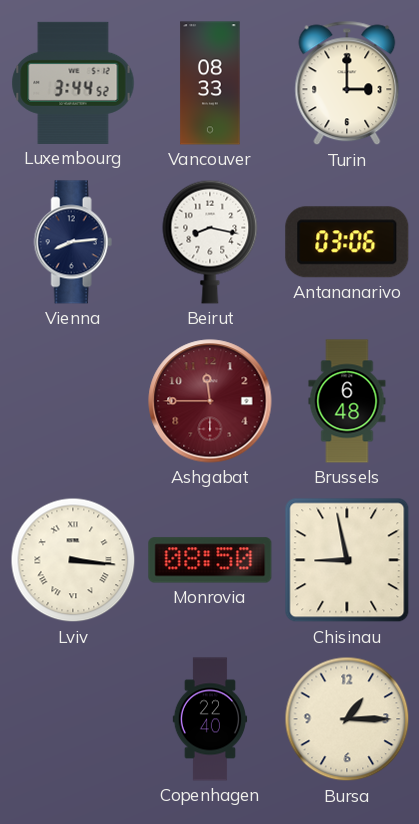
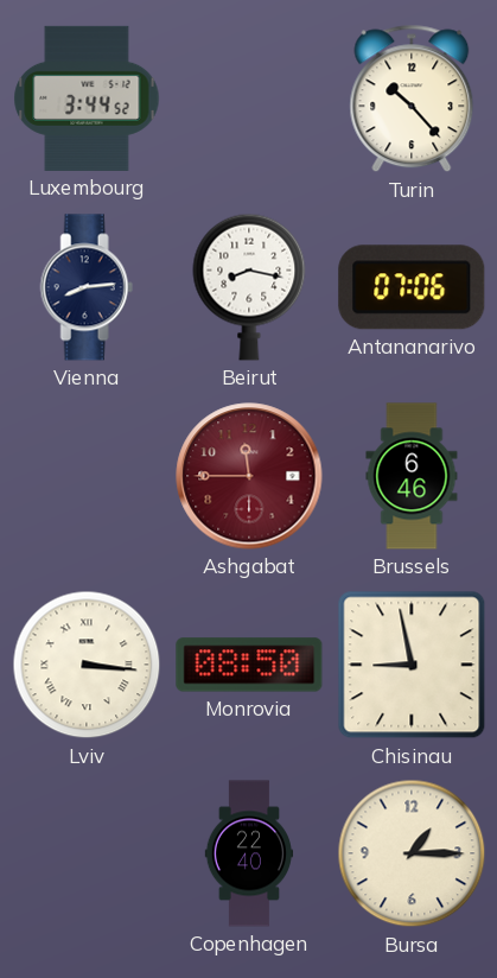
Vancouver: 08:33 -> none
Turin: 3:00 -> 10:23
Antananarivo: 03:06 -> 07:06
Brussels: 6:48 -> 6:46
